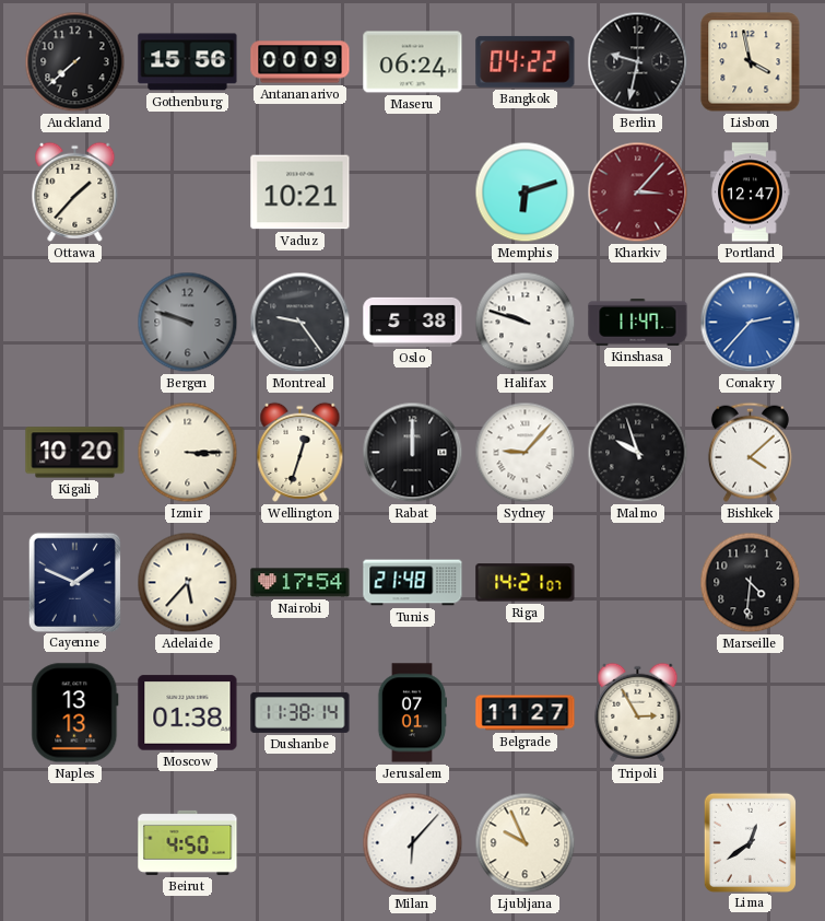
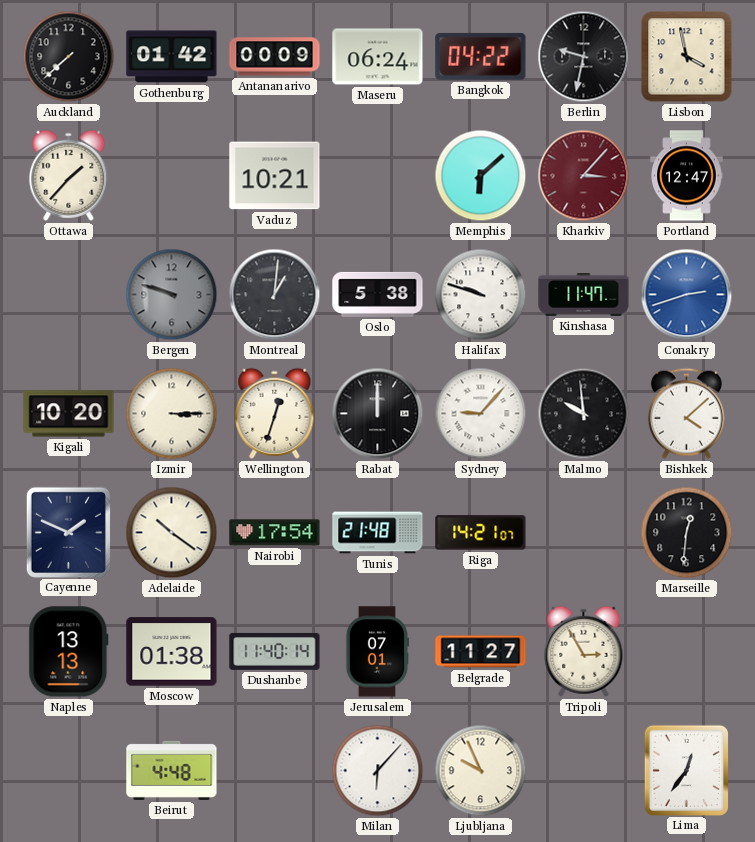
Gothenburg: 15:56 -> 01:42
Memphis: 6:12 -> 6:08
Montreal: 9:24 -> 1:01
Conakry: 2:37 -> 2:42
Malmo: 9:57 -> 9:59
Adelaide: 5:37 -> 10:21
Marseille: 4:31 -> 12:31
Dushanbe: 11:38 -> 11:40
Beirut: 4:50 -> 4:48
Lima: 12:39 -> 12:36
